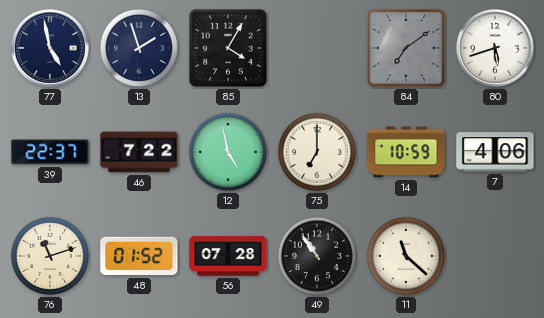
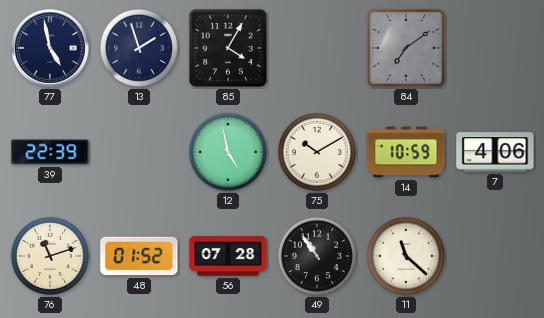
80: 5:42 -> none
39: 22:37 -> 22:39
46: 7:22 -> none
75: 7:00 -> 10:10
